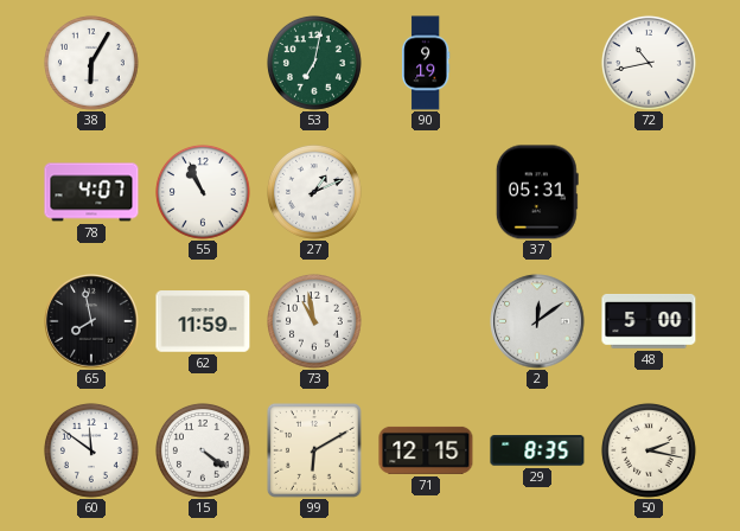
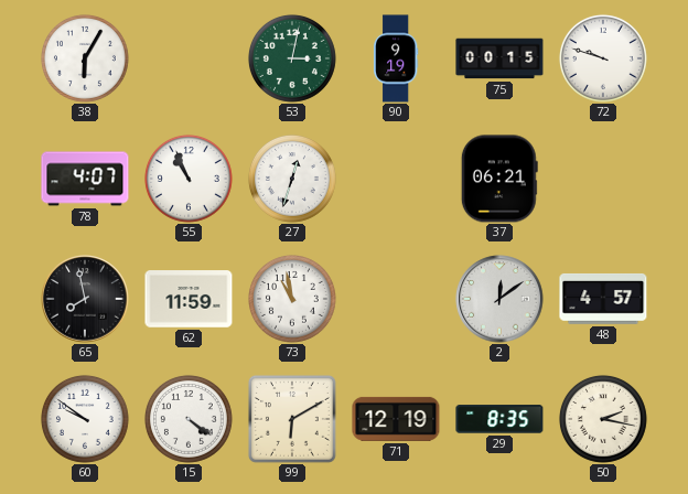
53: 7:02 -> 3:02
75: none -> 00:15
72: 10:43 -> 9:48
27: 1:11 -> 12:33
37: 05:31 -> 06:21
48: 5:00 -> 4:57
60: 11:51 -> 9:51
71: 12:15 -> 12:19
